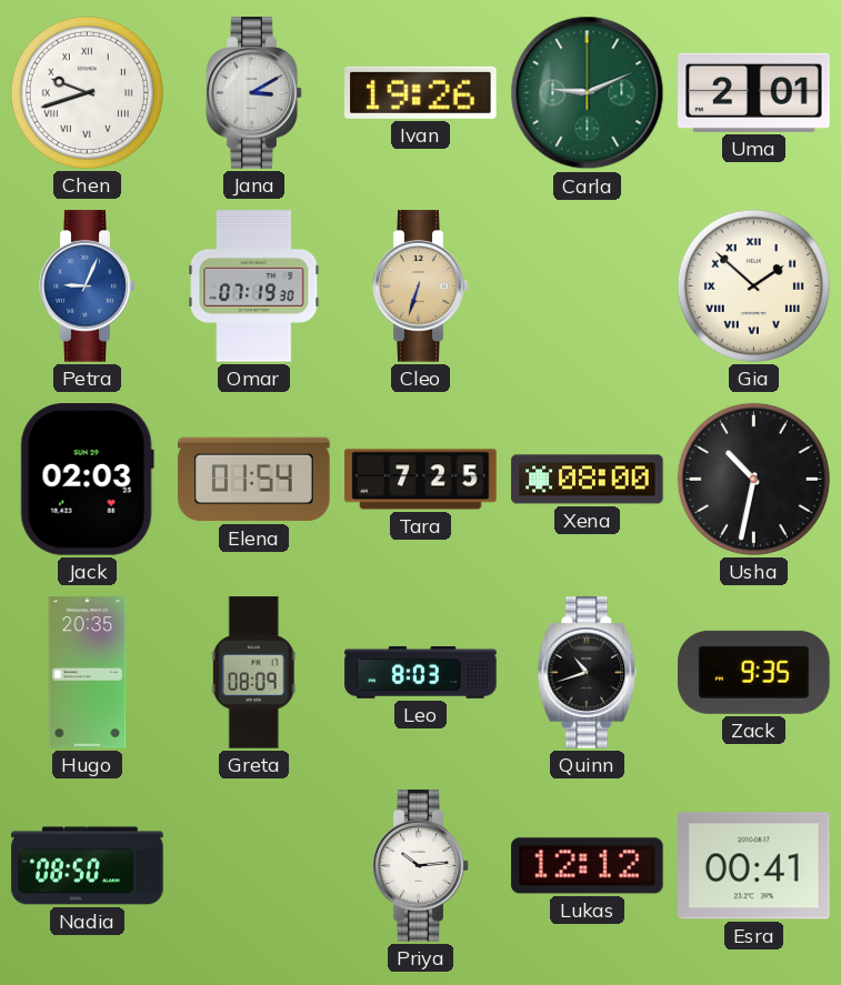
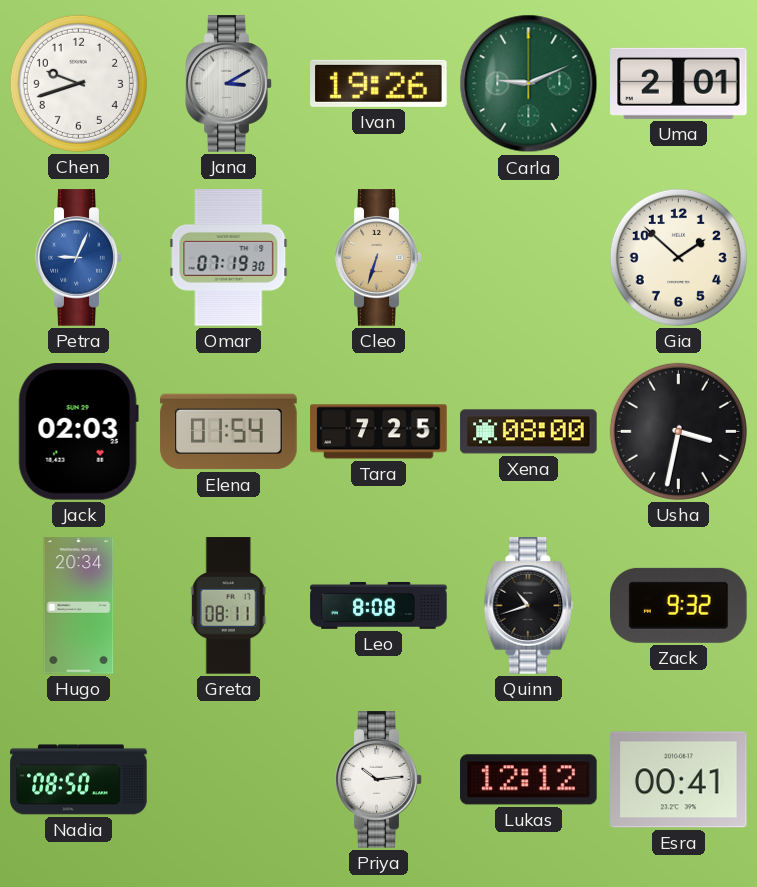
Chen numerals: Roman -> Arabic
Gia numerals: Roman -> Arabic
Usha: 10:32 -> 3:32
Hugo: 20:35 -> 20:34
Greta: 08:09 -> 08:11
Leo: 8:03 -> 8:08
Zack: 9:35 -> 9:32
